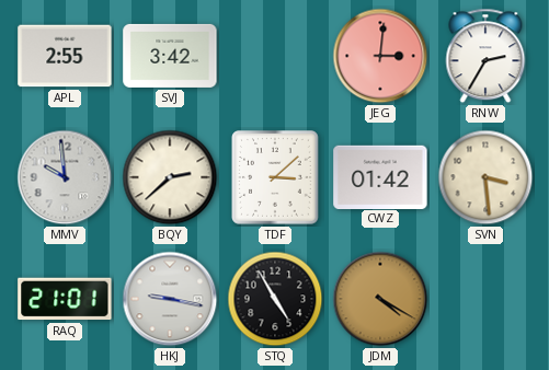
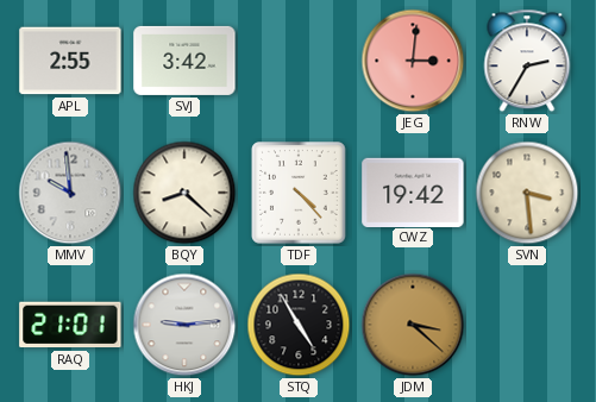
BQY: 2:38 -> 8:22
TDF: 3:08 -> 4:23
CWZ: 01:42 -> 19:42
HKJ: 9:17 -> 9:14
JDM: 4:20 -> 3:22
